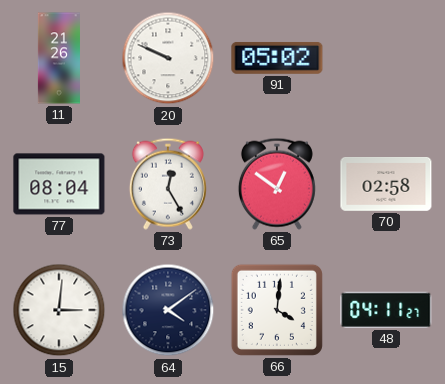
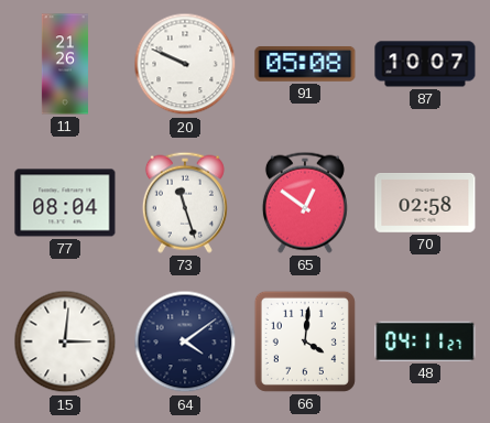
91: 05:02 -> 05:08
87: none -> 10:07
73: 12:25 -> 11:27
